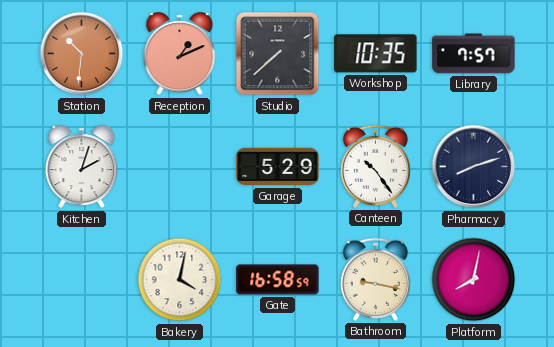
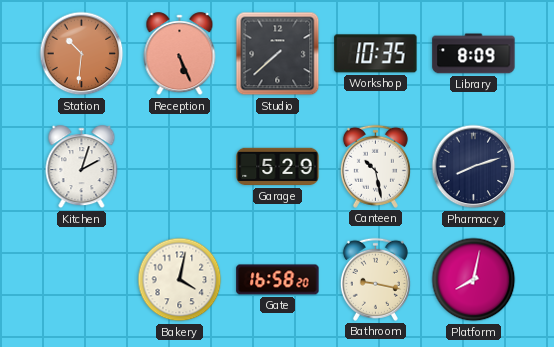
Reception: 1:11 -> 5:26
Library: 7:57 -> 8:09
Canteen: 10:24 -> 10:28
Gate: 16:58:59 -> 16:58:20
